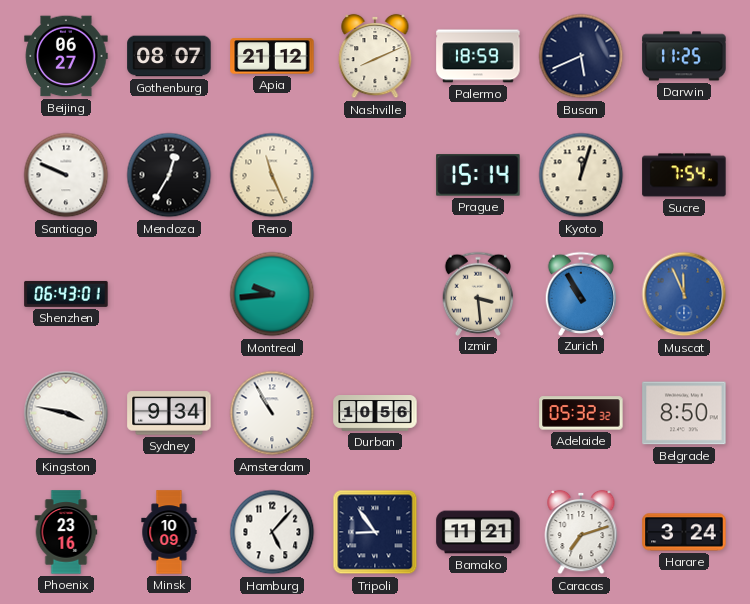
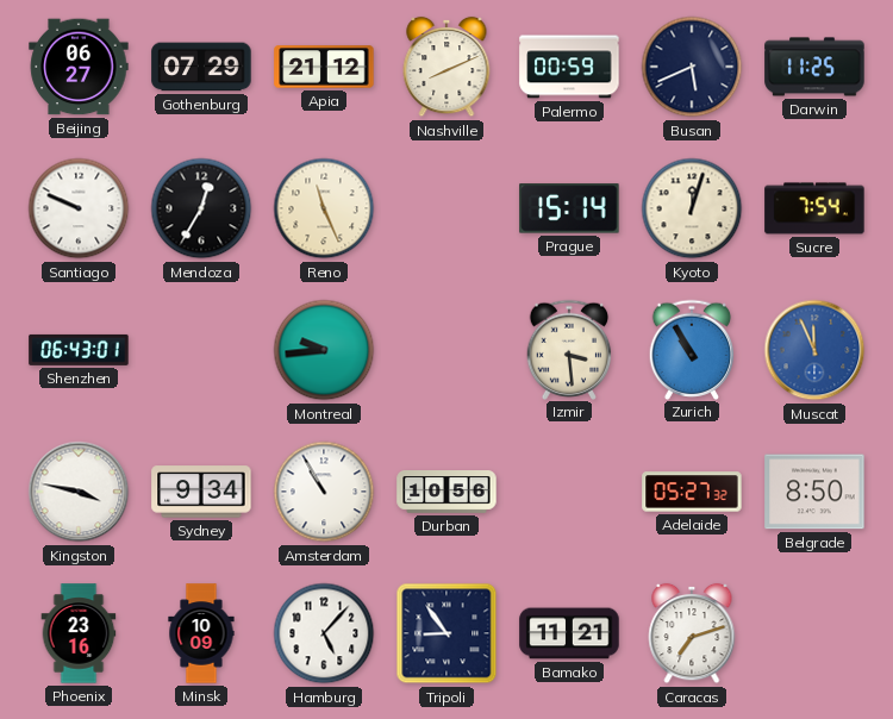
Gothenburg: 08:07 -> 07:29
Palermo: 18:59 -> 00:59
Adelaide: 05:32 -> 05:27
Harare: 3:24 -> none
